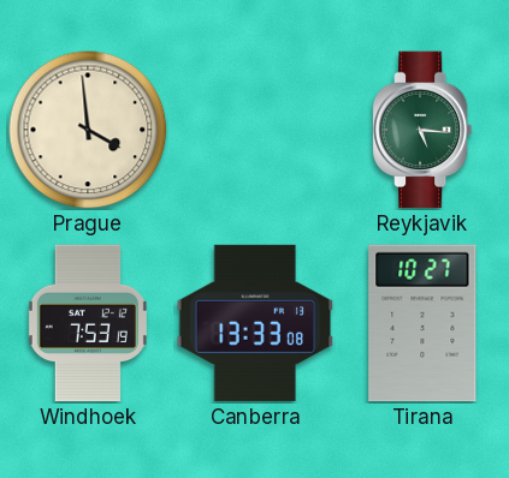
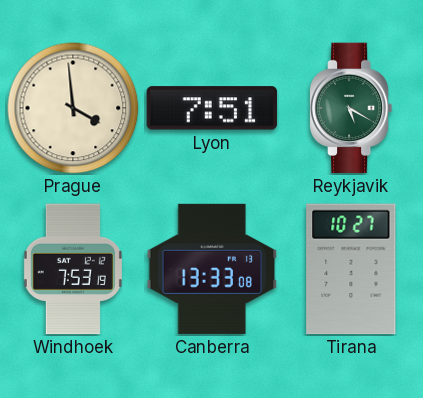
Lyon: none -> 7:51
Reykjavik: 5:16 -> 5:20
